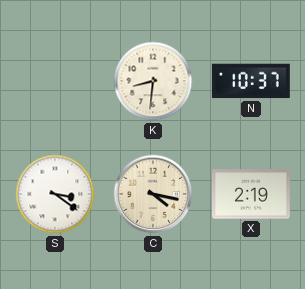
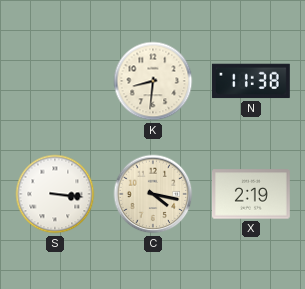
N: 10:37 -> 11:38
S: 3:21 -> 3:16
